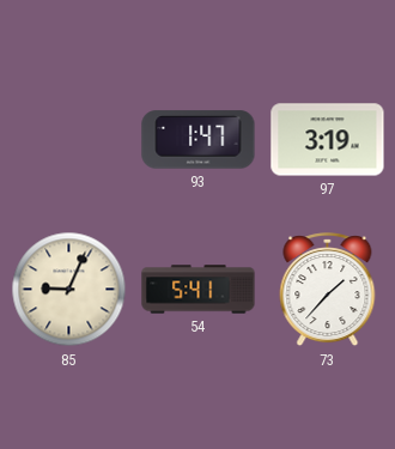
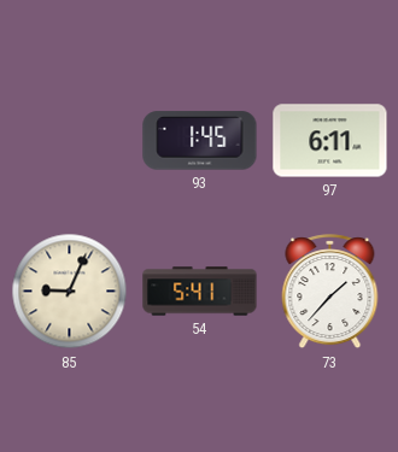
93: 1:47 -> 1:45
97: 3:19 -> 6:11
